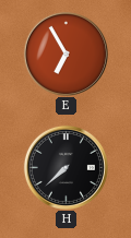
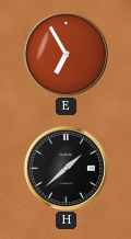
H: 7:38 -> 1:38
